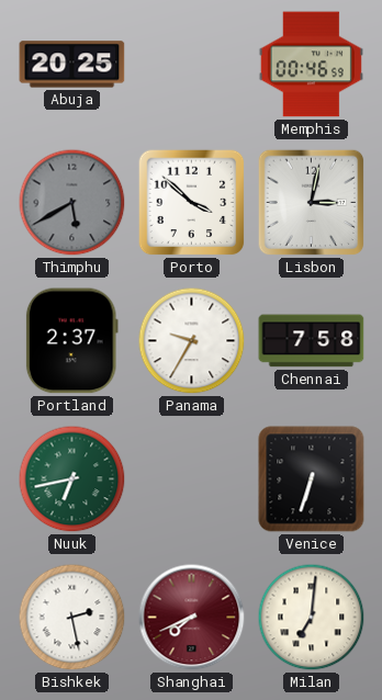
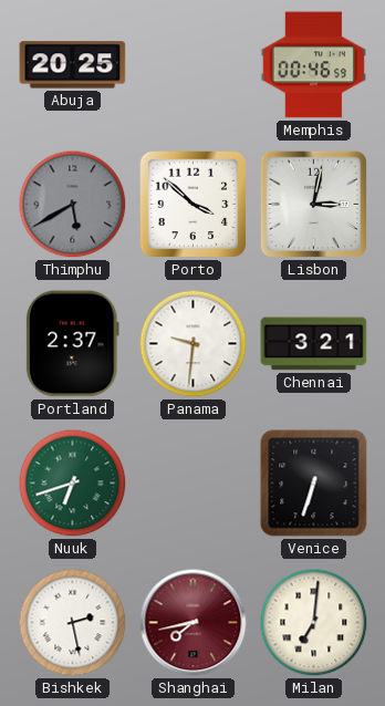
Panama: 9:35 -> 9:31
Chennai: 7:58 -> 3:21
Nuuk: 6:43 -> 6:42
Shanghai: 7:41 -> 7:43
